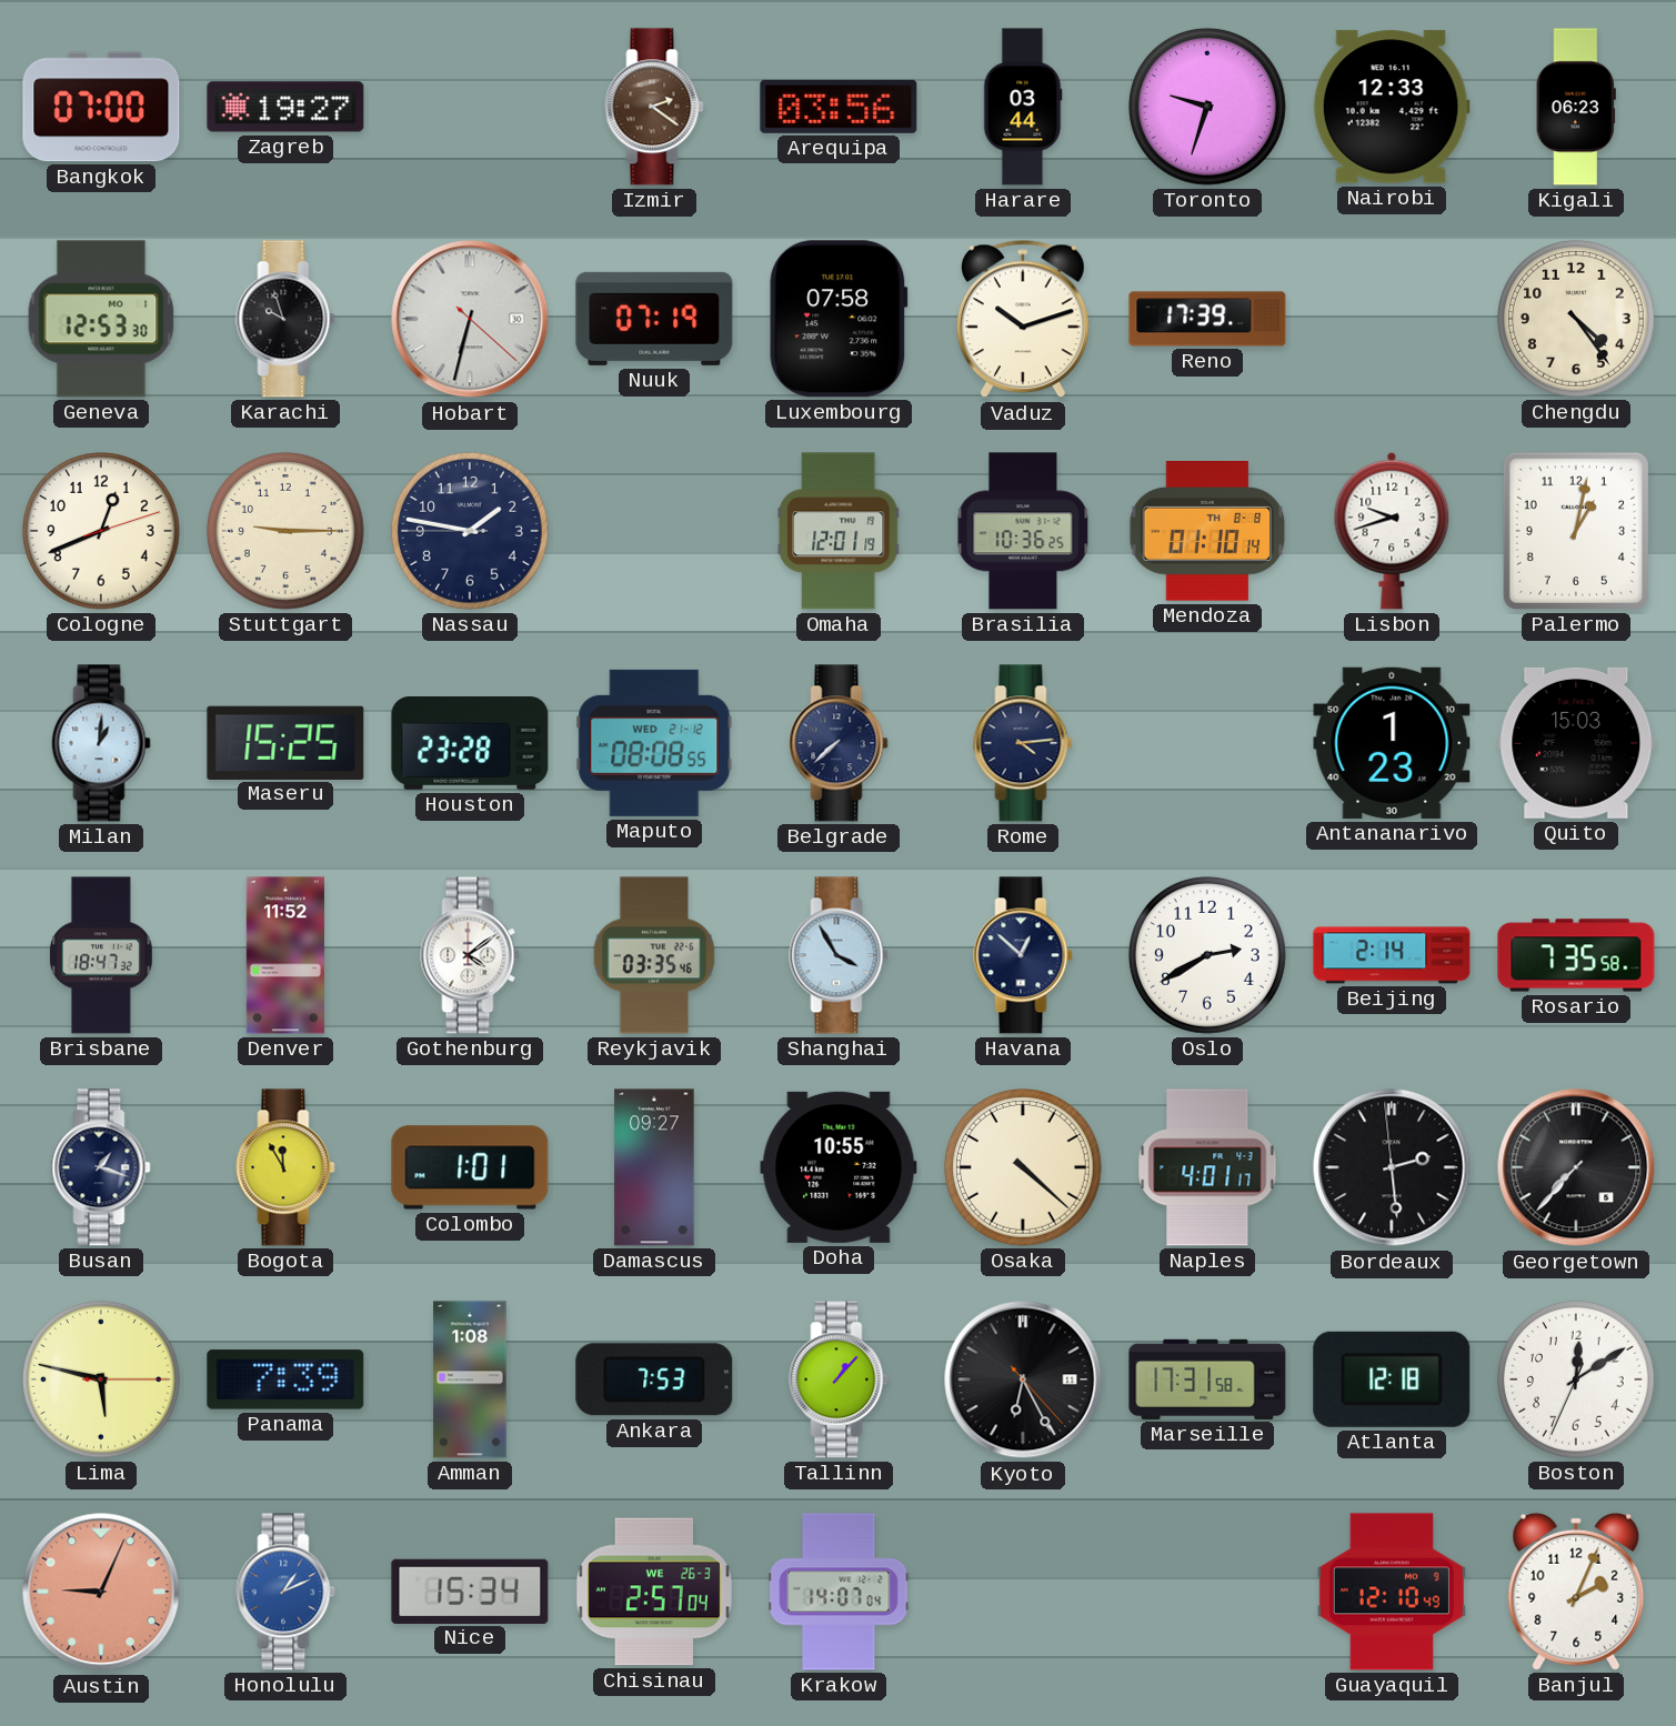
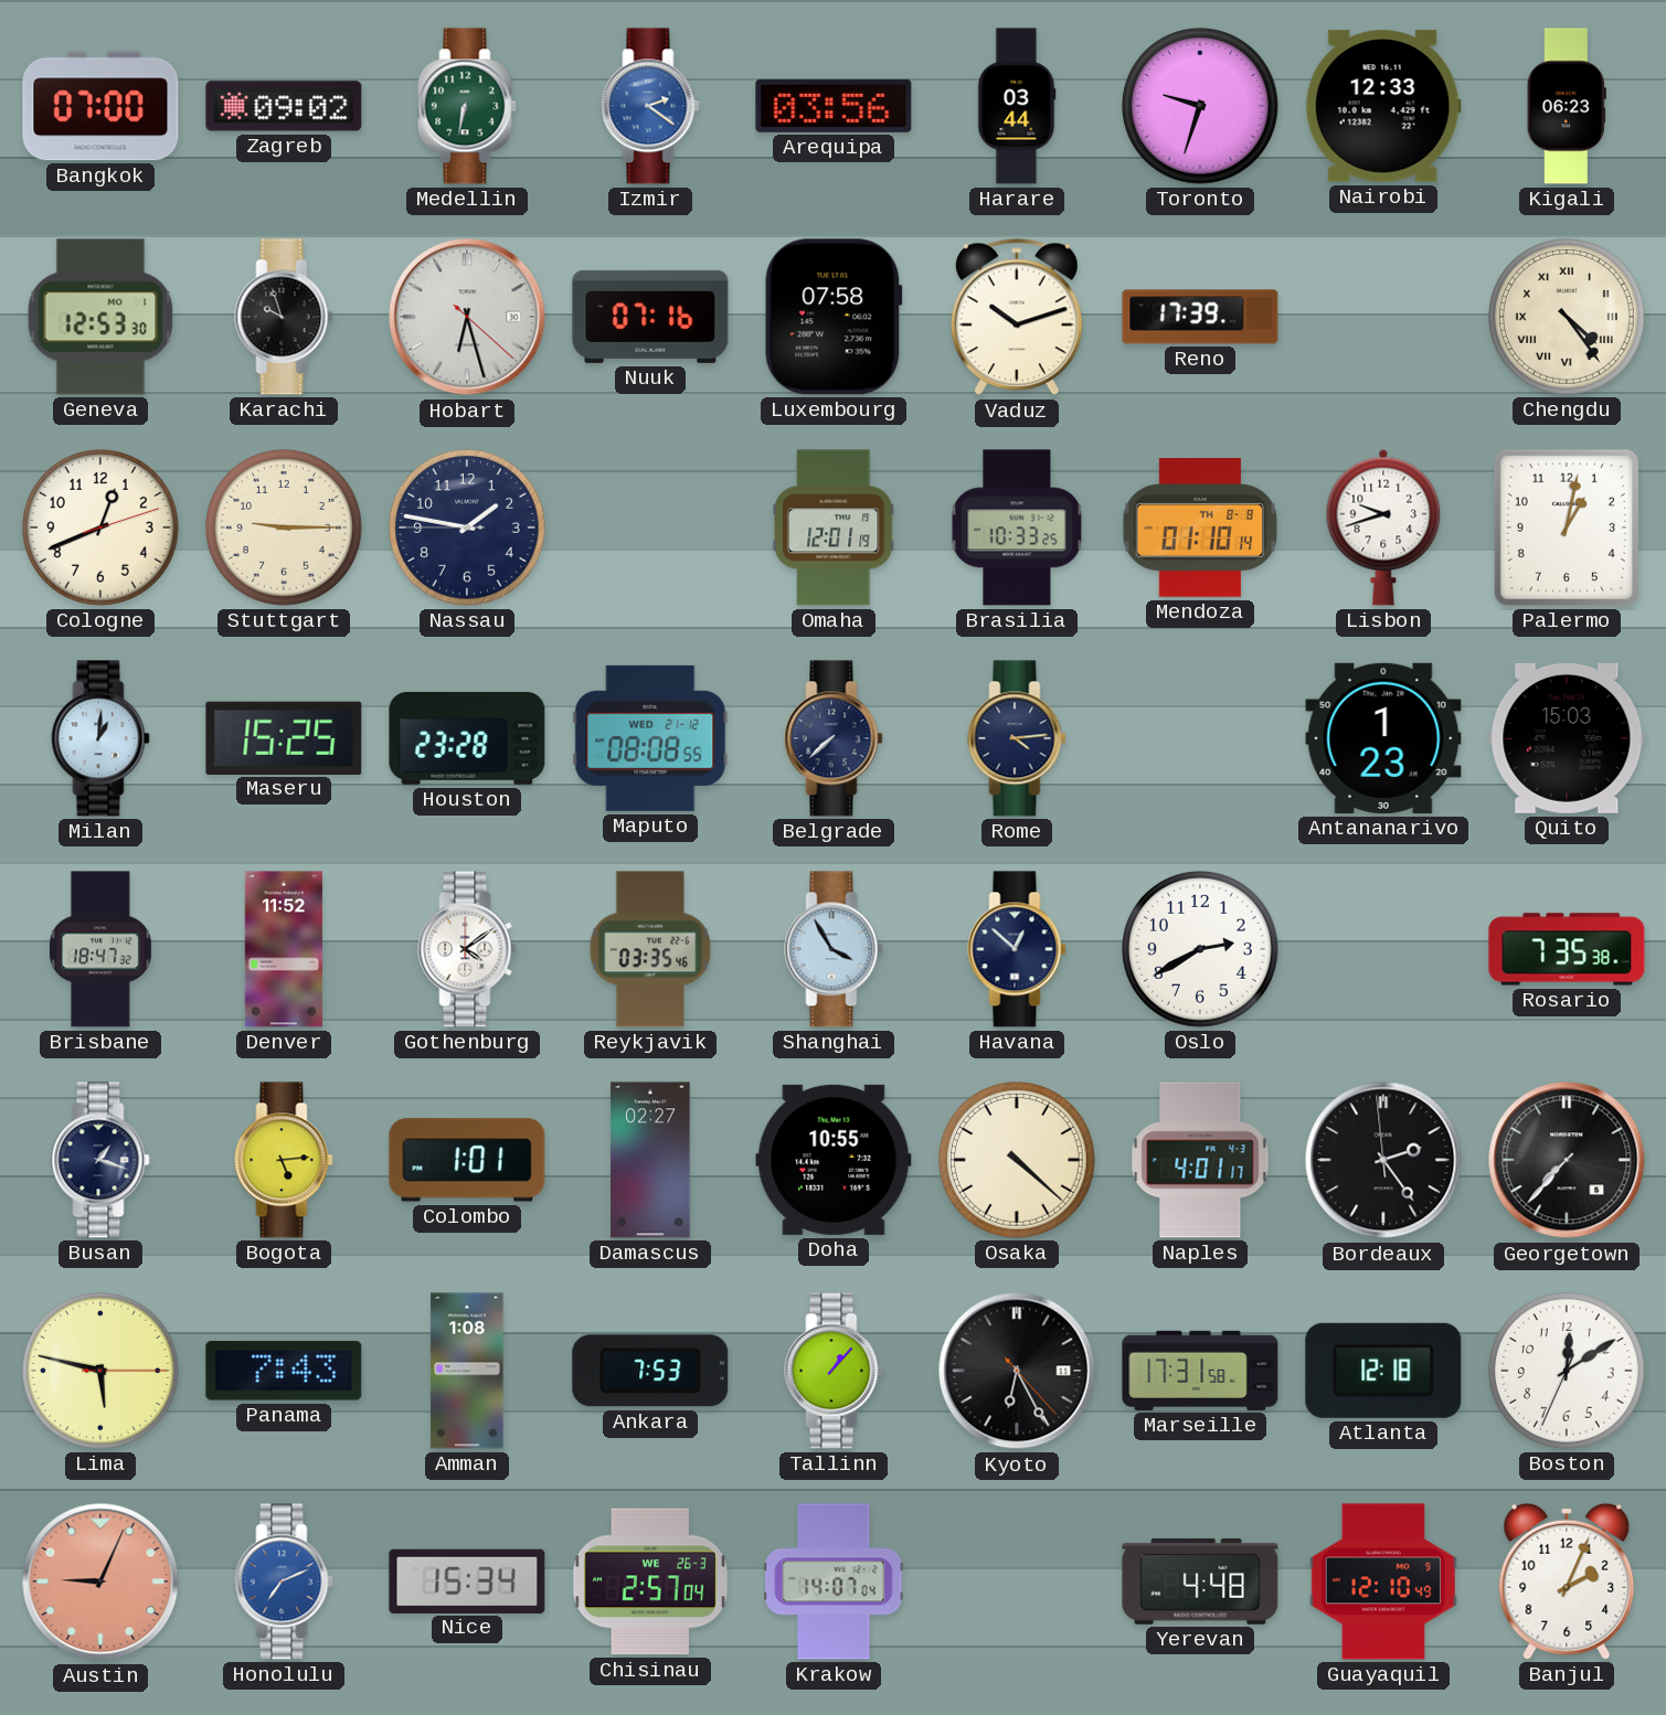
Zagreb: 19:27 -> 09:02
Medellin: none -> 6:32
Izmir dial: brown -> blue
Hobart: 6:32 -> 6:27
Nuuk: 07:19 -> 07:16
Chengdu numerals: Arabic -> Roman
Brasilia: 10:36 -> 10:33
Beijing: 2:14 -> none
Rosario: 7:35:58 -> 7:35:38
Bogota: 11:55 -> 5:14
Damascus: 09:27 -> 02:27
Bordeaux: 2:28 -> 2:23
Panama: 7:39 -> 7:43
Honolulu: 1:11 -> 7:11
Yerevan: none -> 4:48
